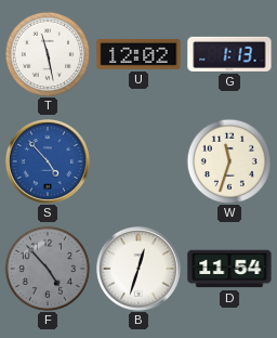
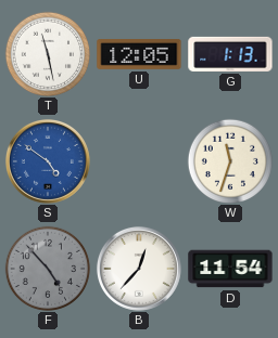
U: 12:02 -> 12:05
S: 4:53 -> 4:51
B: 12:33 -> 12:37
